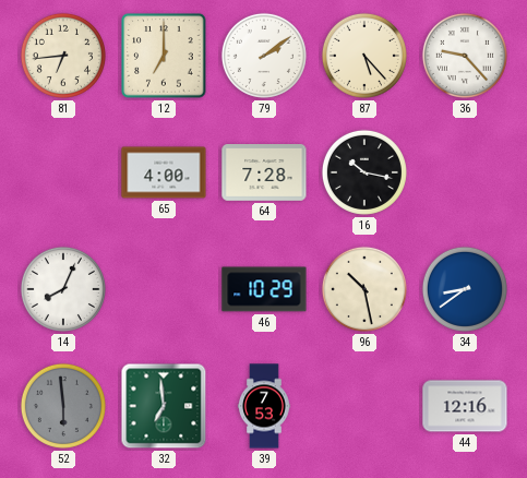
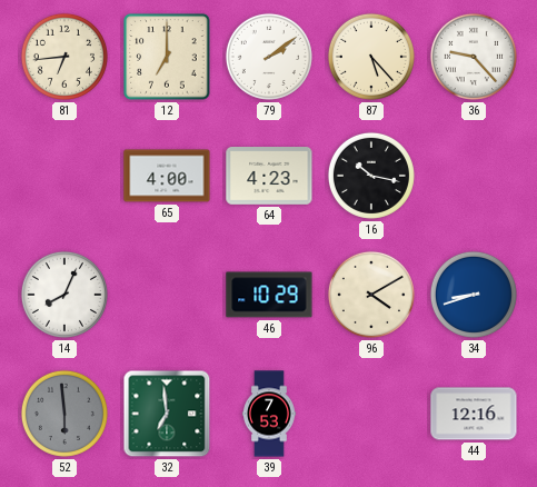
64: 7:28 -> 4:23
96: 10:28 -> 4:10
34: 8:39 -> 8:42
